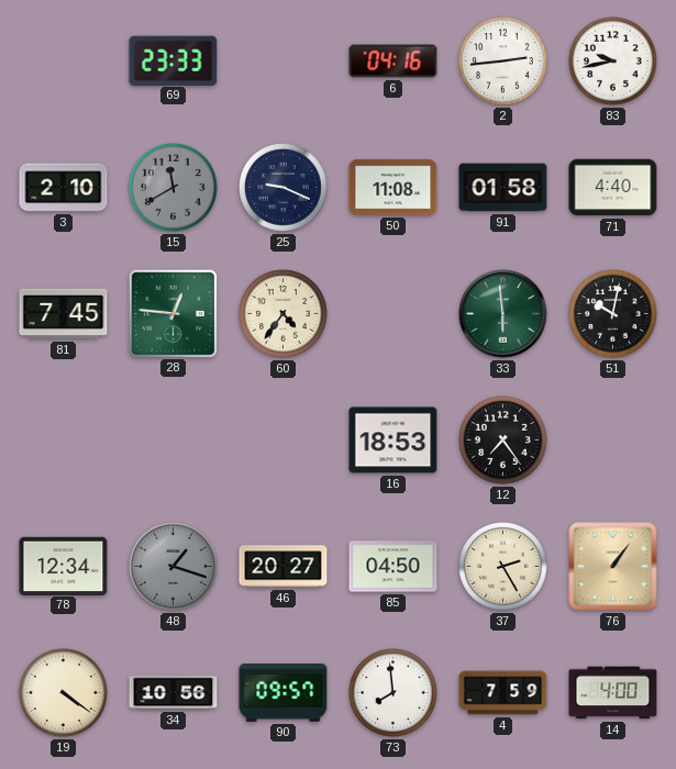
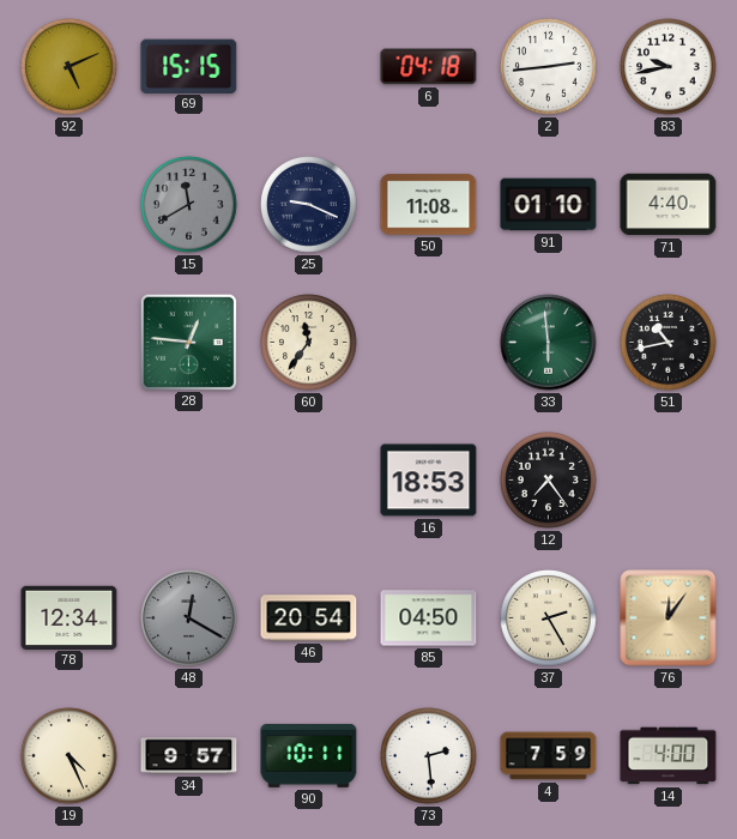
92: none -> 5:11
69: 23:33 -> 15:15
6: 04:16 -> 04:18
3: 2:10 -> none
91: 01:58 -> 01:10
81: 7:45 -> none
60: 4:36 -> 11:36
51: 10:02 -> 10:43
48: 1:18 -> 12:20
46: 20:27 -> 20:54
76: 1:06 -> 12:06
19: 4:21 -> 4:26
34: 10:56 -> 9:57
90: 09:57 -> 10:11
73: 7:59 -> 2:29
